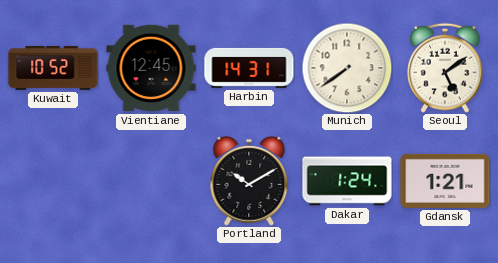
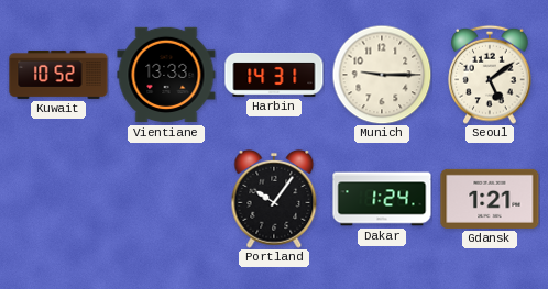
Vientiane: 12:45 -> 13:33
Munich: 7:39 -> 9:15
Portland: 10:10 -> 10:06
